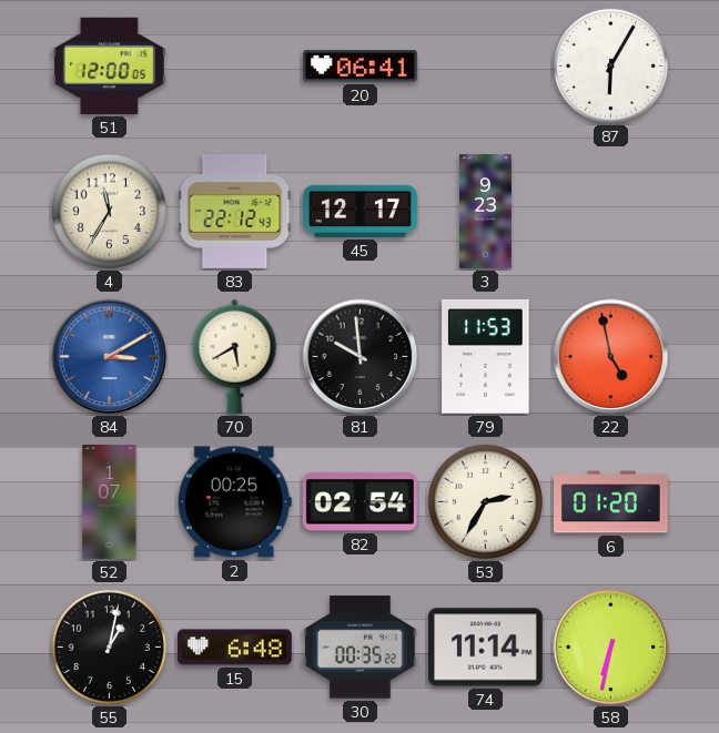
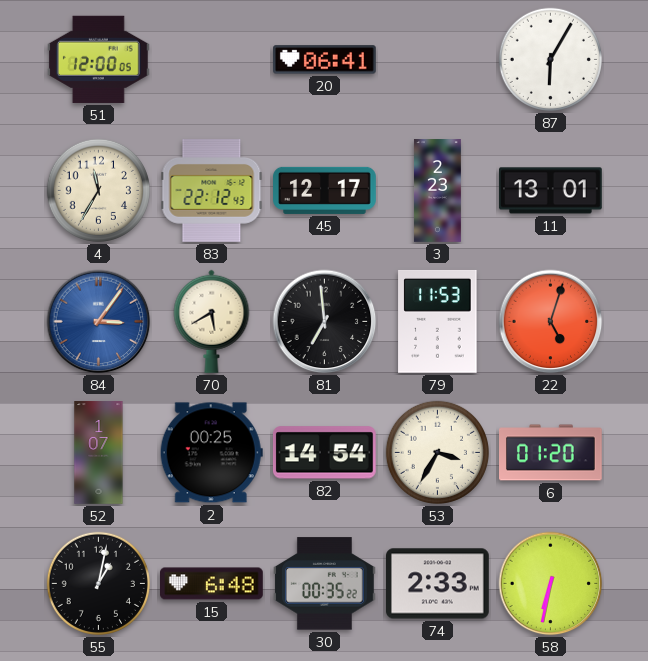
3: 9:23 -> 2:23
11: none -> 13:01
84: 3:10 -> 3:06
81: 9:59 -> 6:59
22: 4:58 -> 5:03
82: 02:54 -> 14:54
53: 2:35 -> 3:35
74: 11:14 -> 2:33
